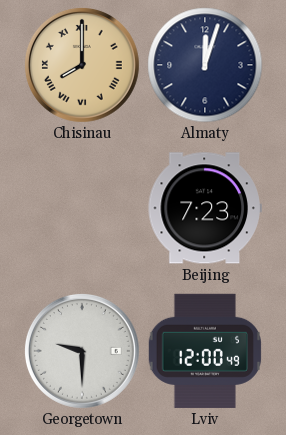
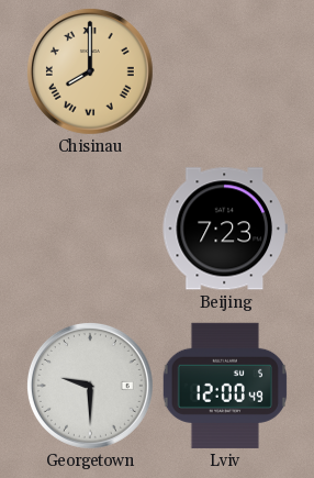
Almaty: 12:03 -> none
